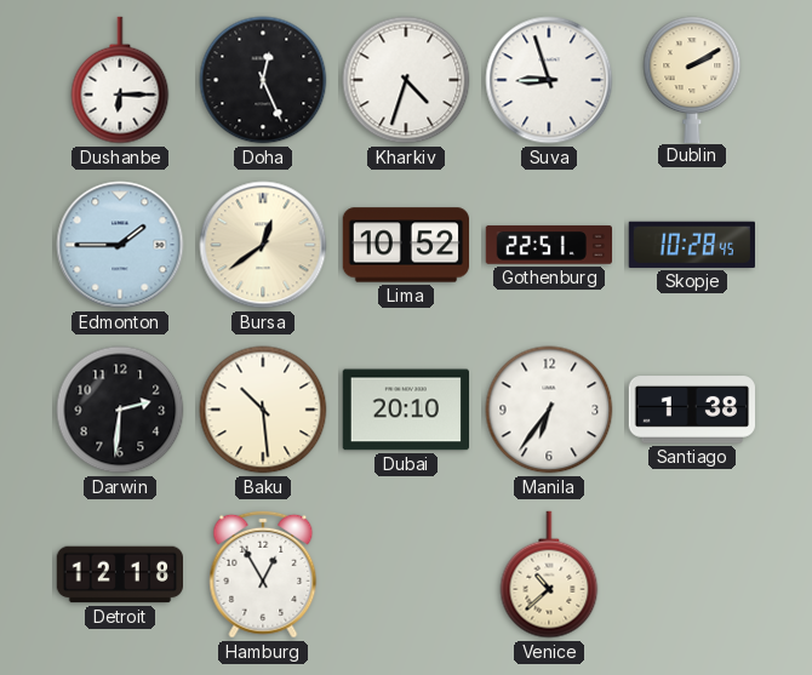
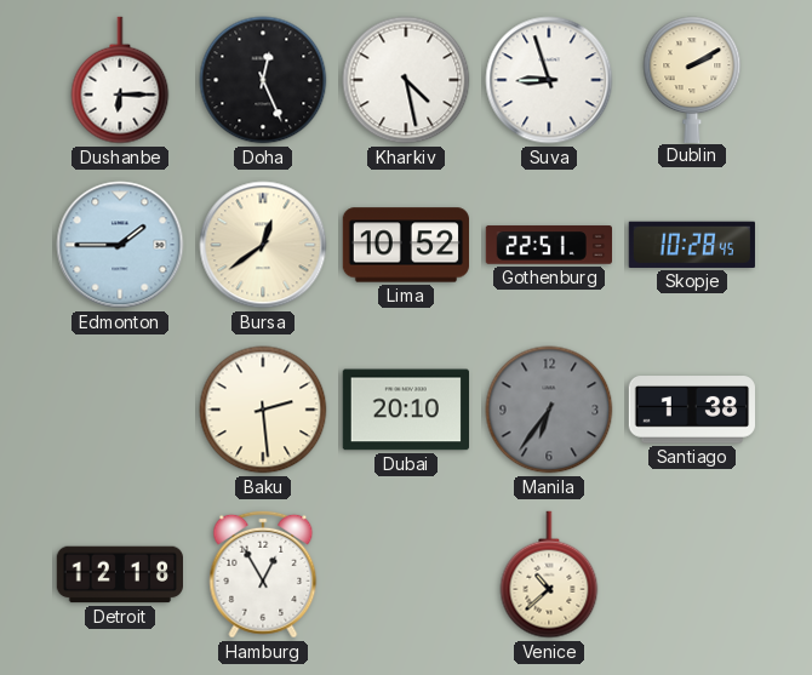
Kharkiv: 4:33 -> 4:28
Darwin: 2:31 -> none
Baku: 10:29 -> 2:29
Manila dial: white -> grey
